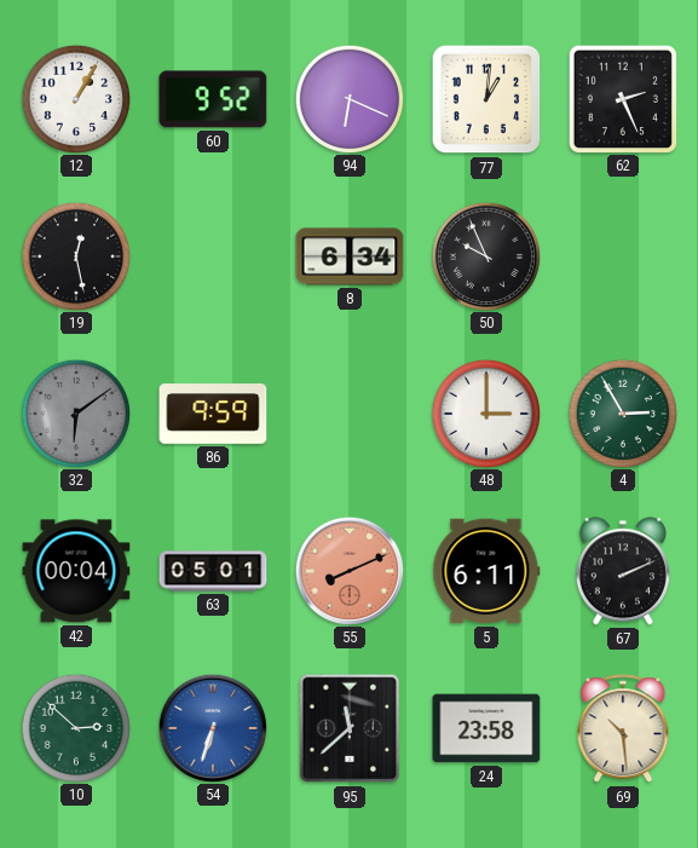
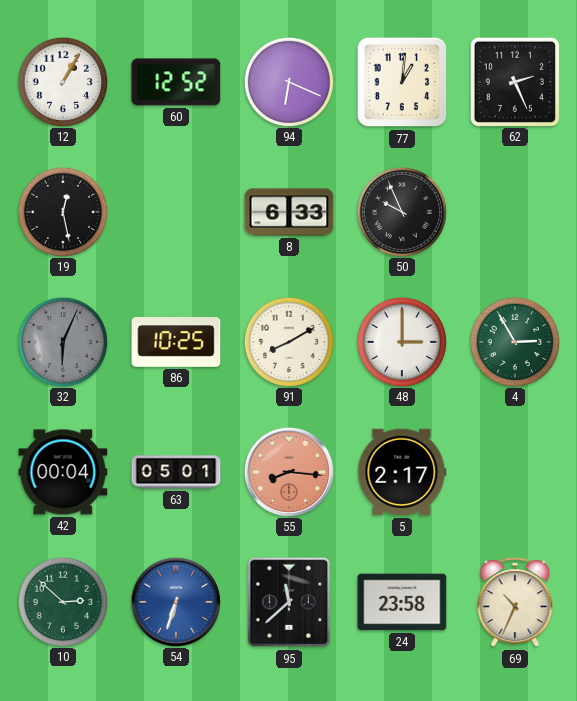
60: 9:52 -> 12:52
8: 6:34 -> 6:33
32: 6:09 -> 6:04
86: 9:59 -> 10:25
91: none -> 8:10
55: 8:11 -> 8:16
5: 6:11 -> 2:17
67: 2:11 -> none
69: 10:29 -> 10:34
